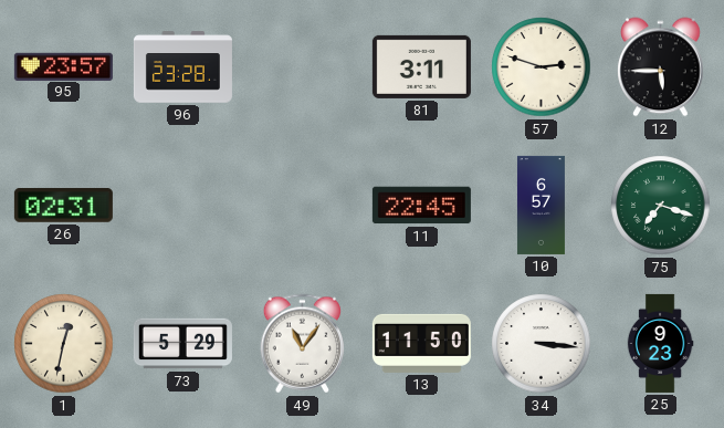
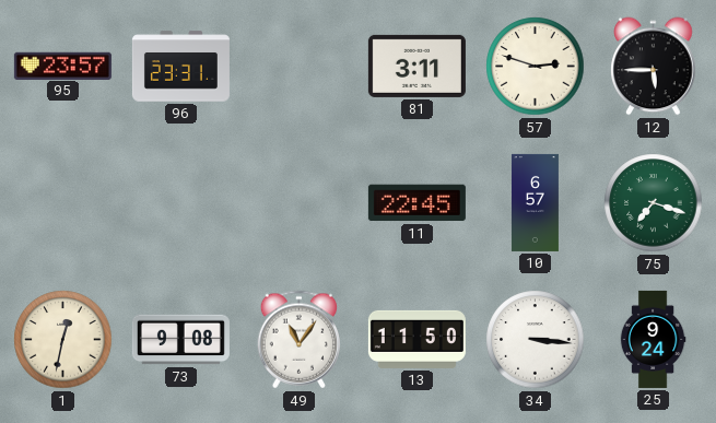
96: 23:28 -> 23:31
26: 02:31 -> none
73: 5:29 -> 9:08
25: 9:23 -> 9:24
